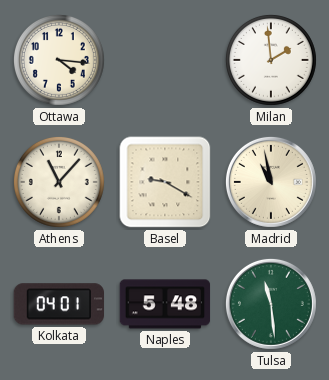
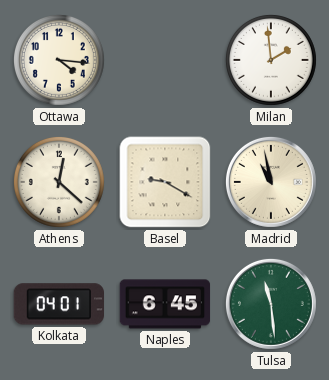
Athens: 11:07 -> 12:22
Naples: 5:48 -> 6:45
